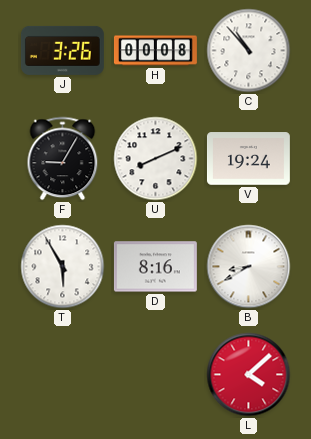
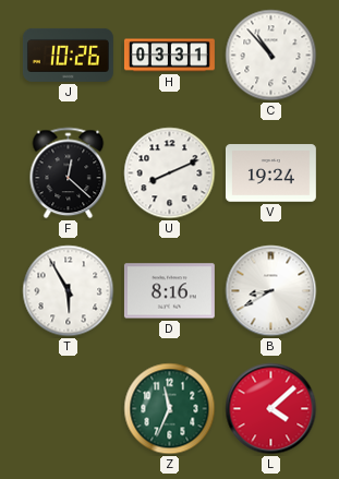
J: 3:26 -> 10:26
H: 00:08 -> 03:31
F: 9:05 -> 12:22
Z: none -> 11:34
